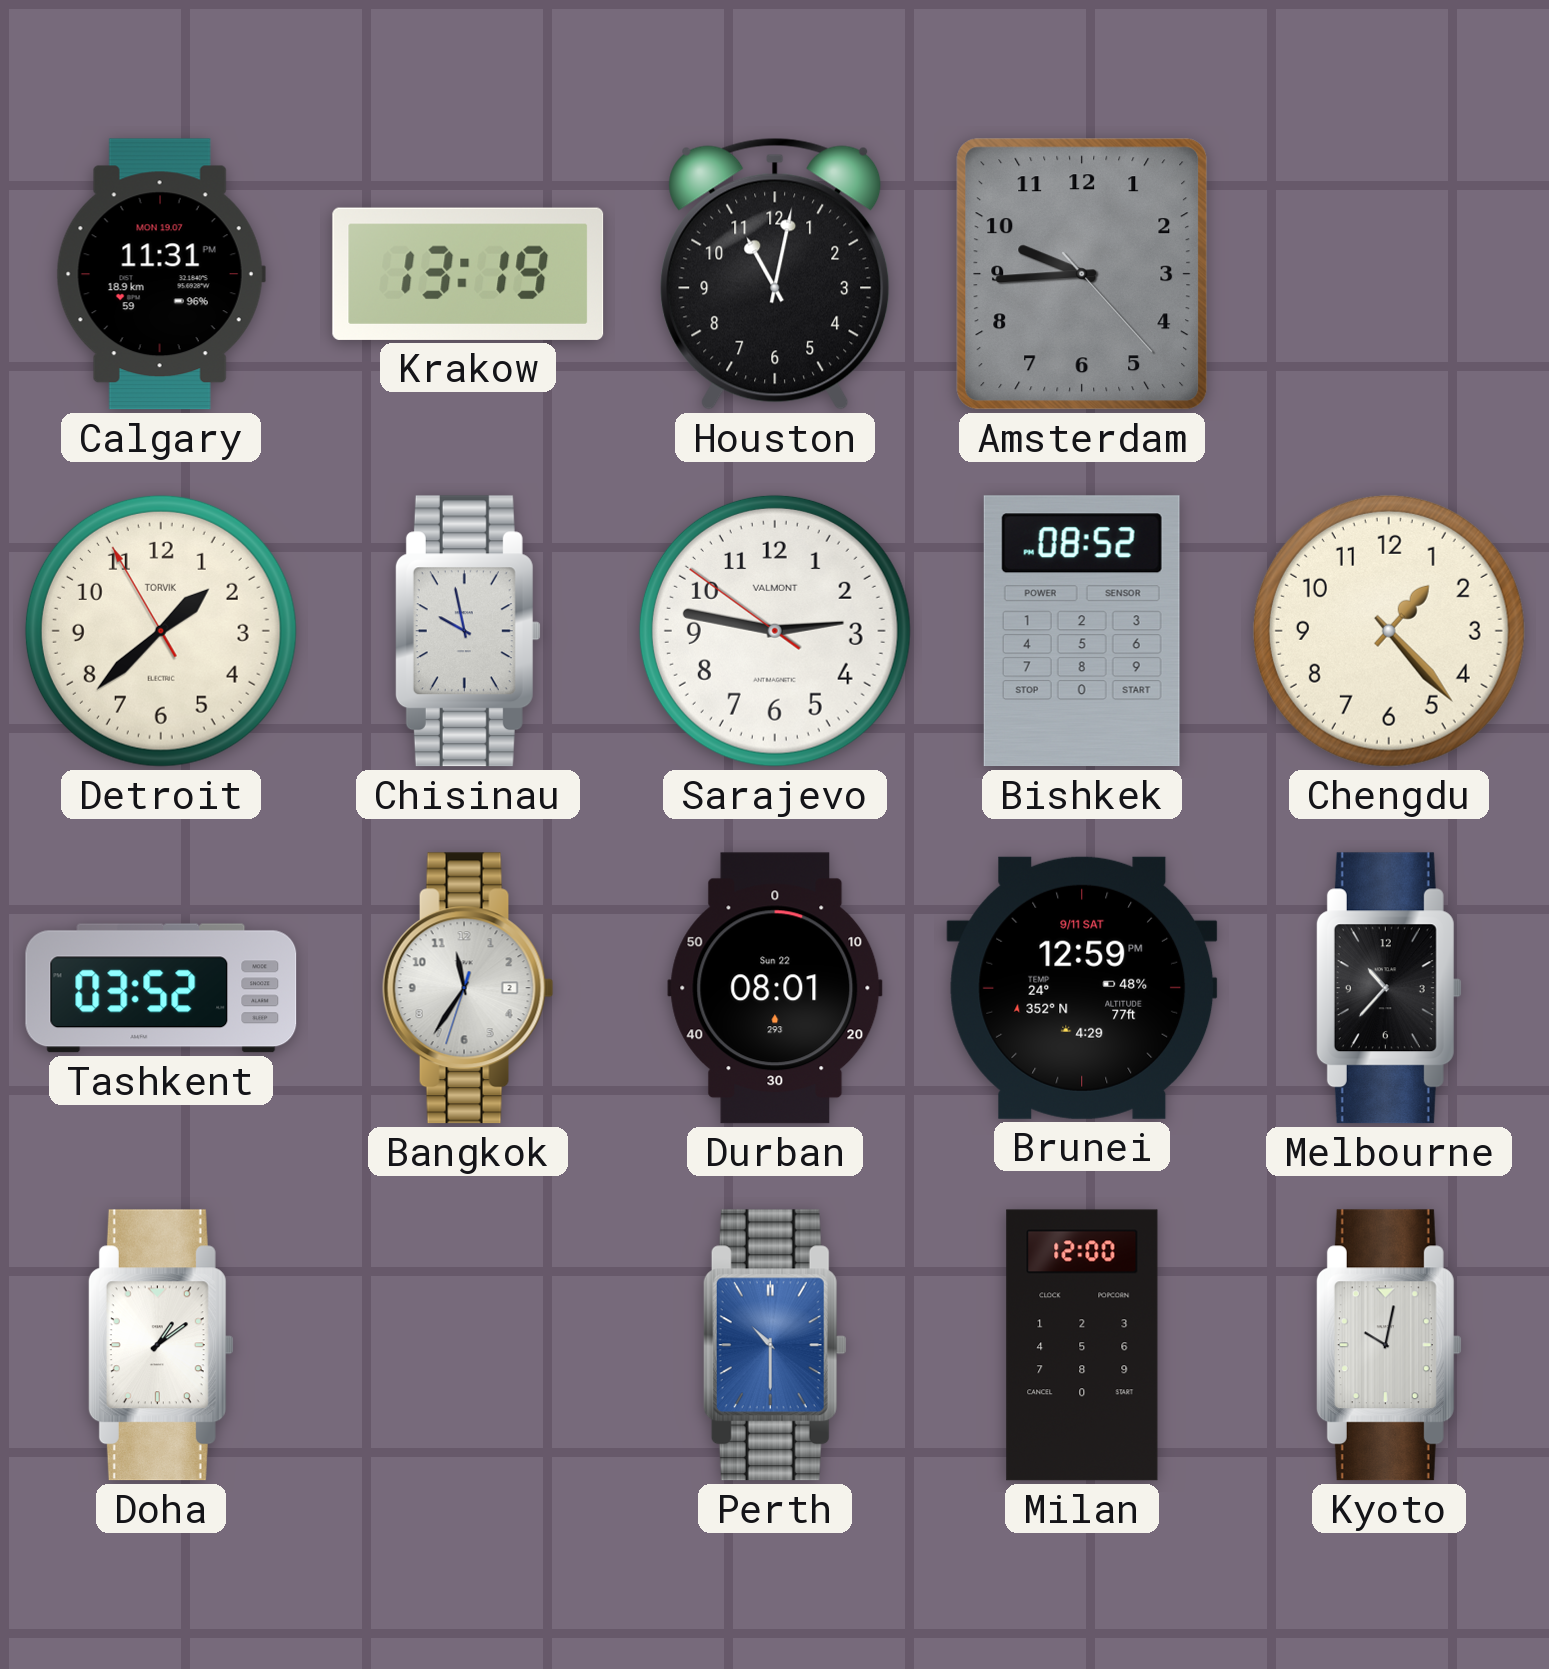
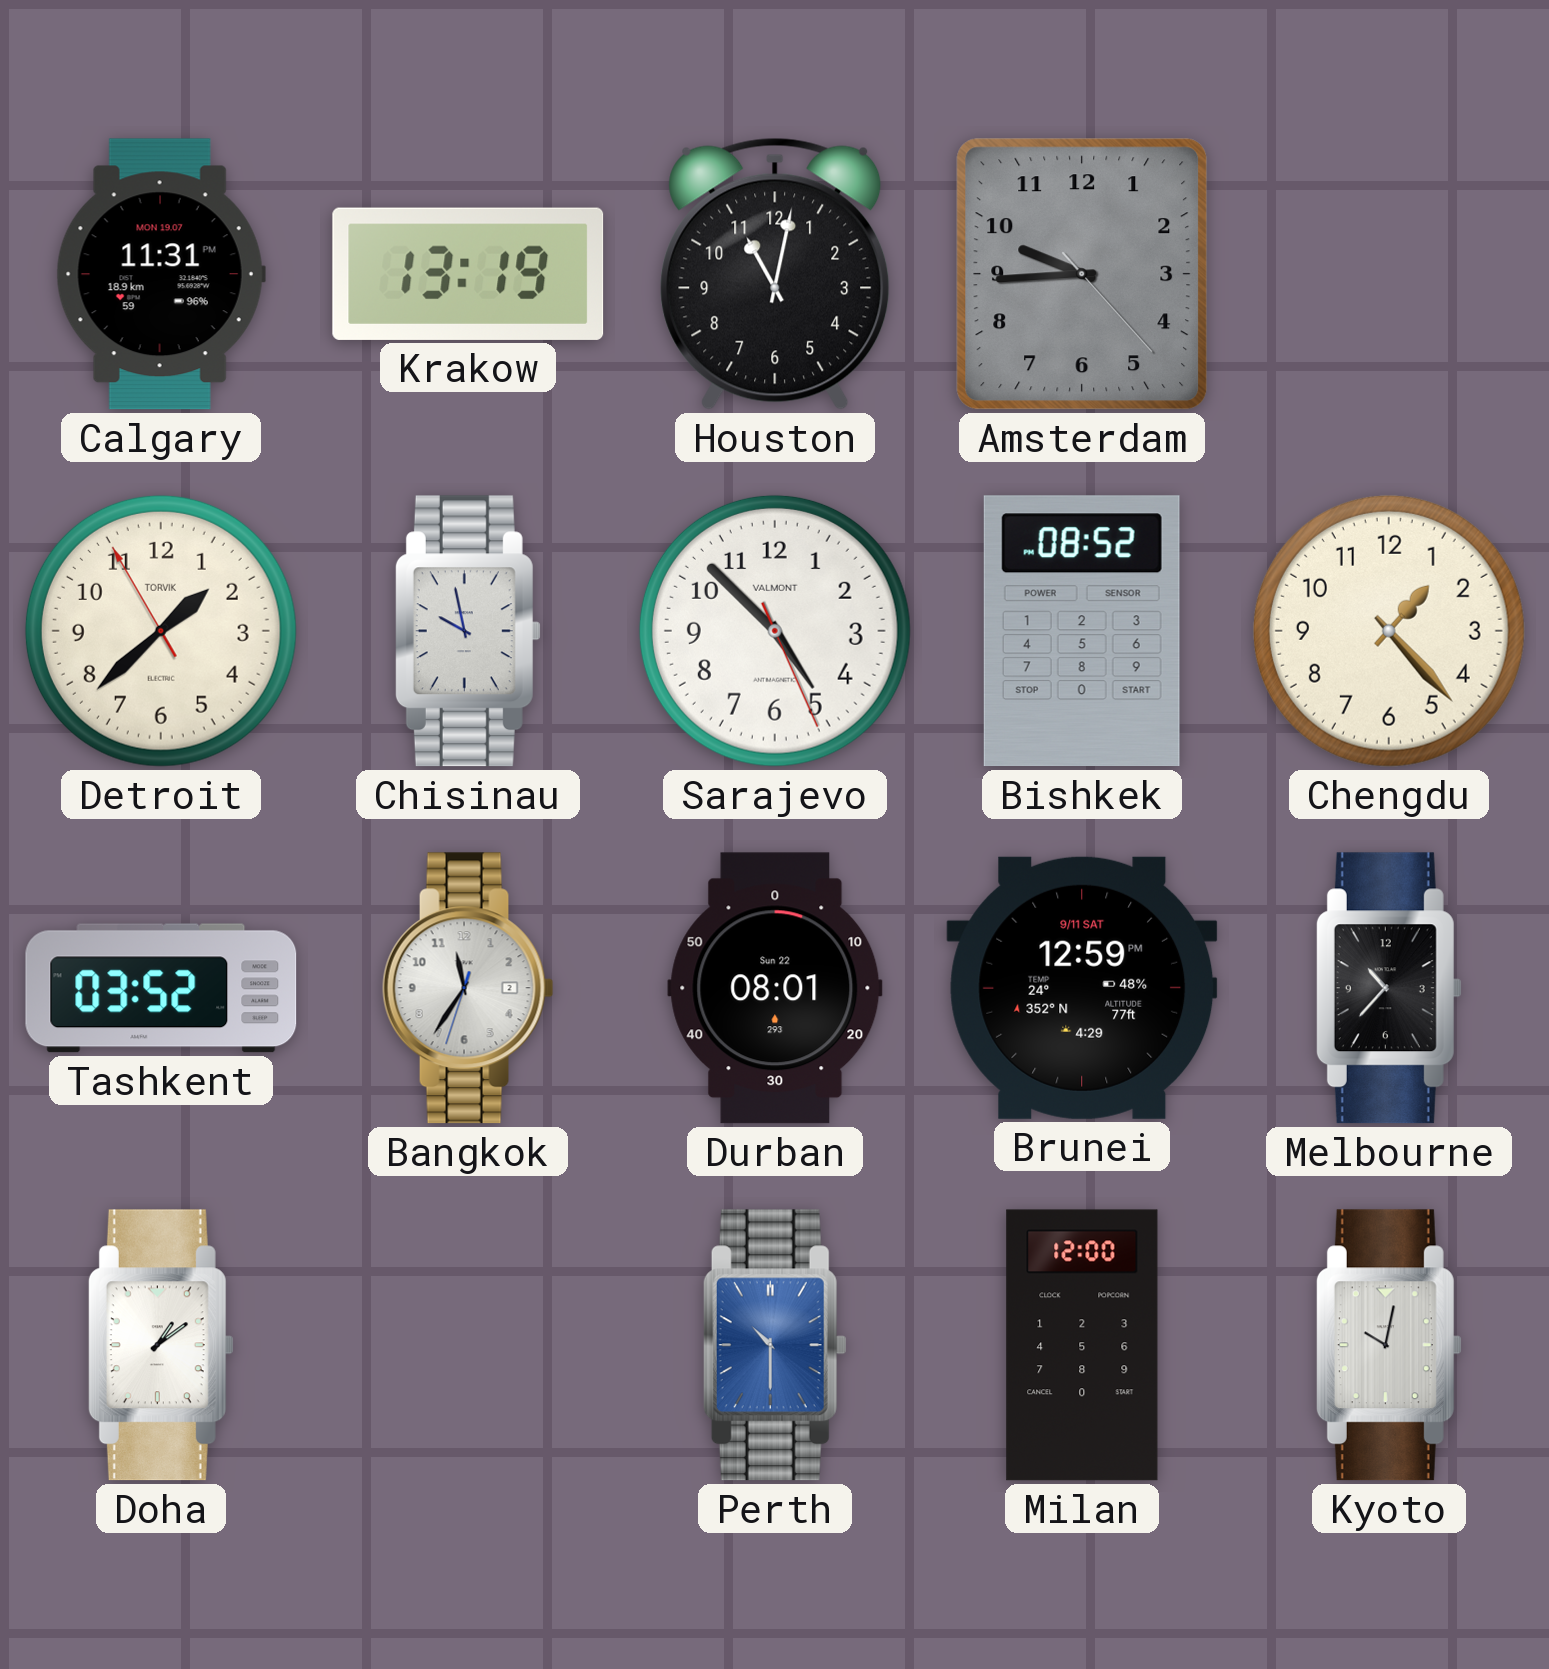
Sarajevo: 2:46 -> 4:52
